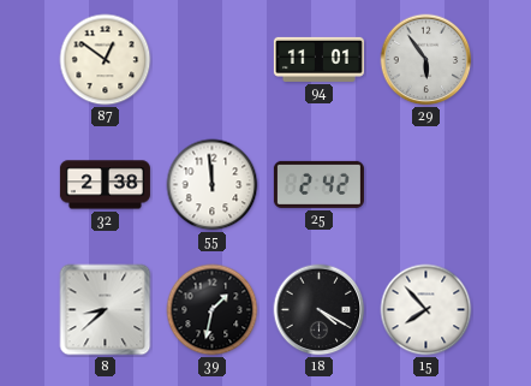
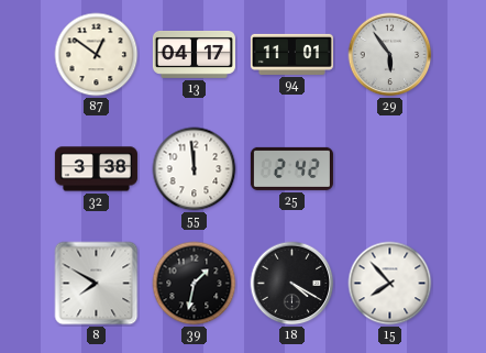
13: none -> 04:17
32: 2:38 -> 3:38
8: 8:38 -> 7:50
